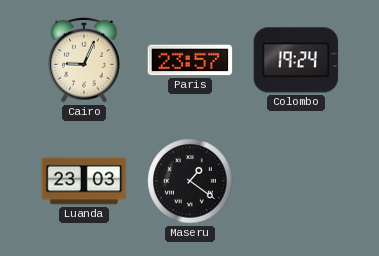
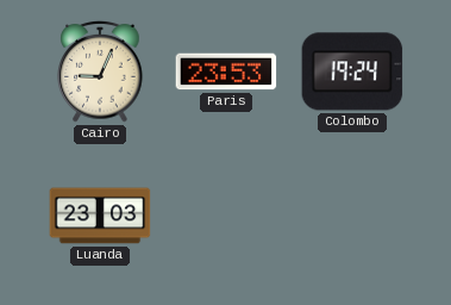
Paris: 23:57 -> 23:53
Maseru: 1:21 -> none
